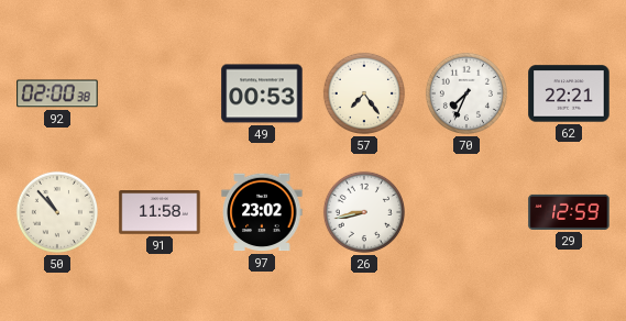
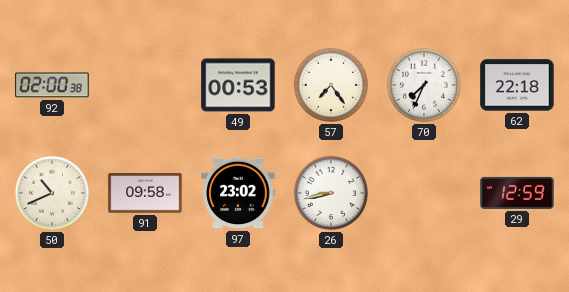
62: 22:21 -> 22:18
50: 10:53 -> 10:41
91: 11:58 -> 09:58
